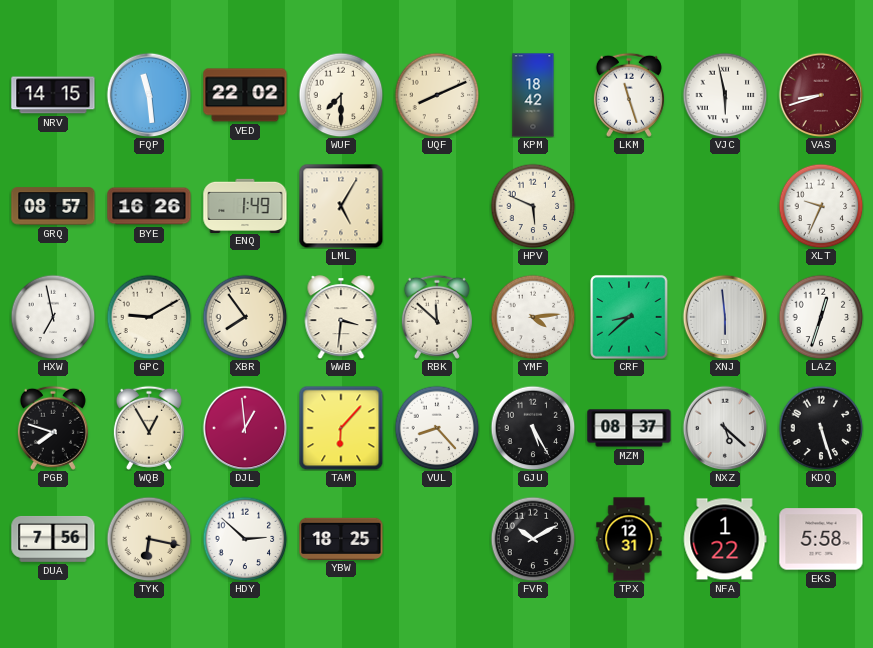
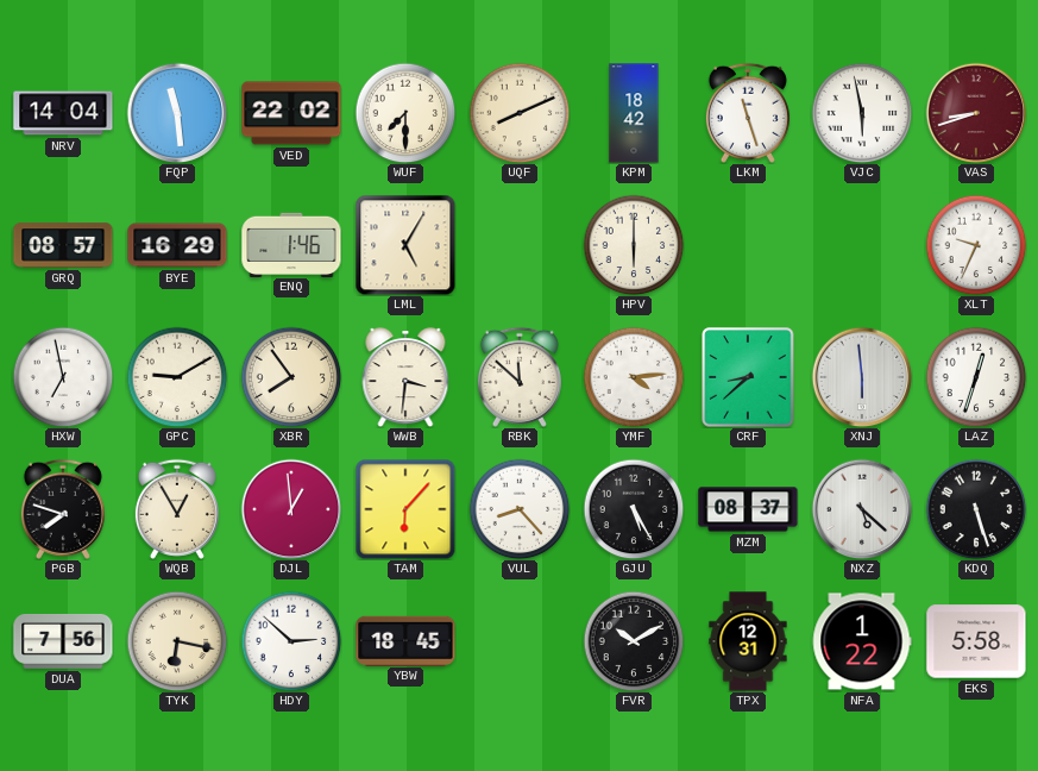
NRV: 14:15 -> 14:04
BYE: 16:26 -> 16:29
ENQ: 1:49 -> 1:46
HPV: 5:49 -> 6:00
YBW: 18:25 -> 18:45
